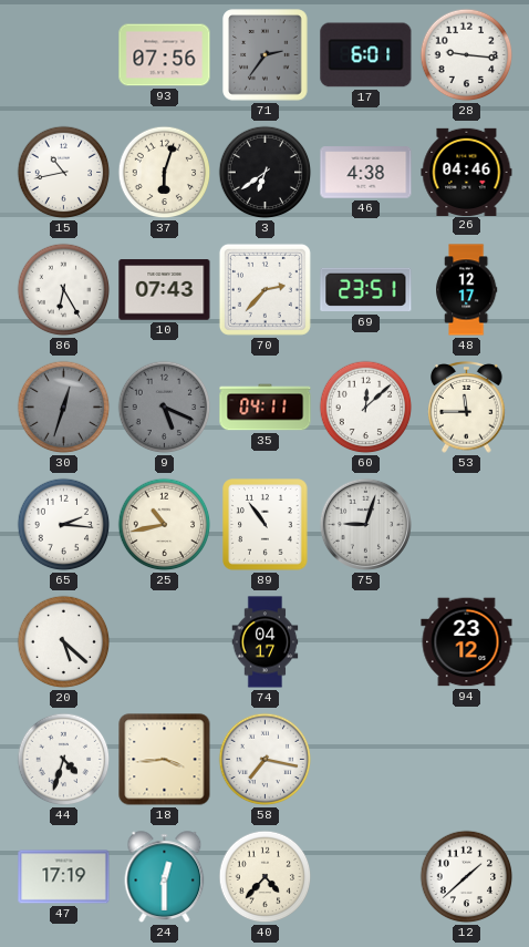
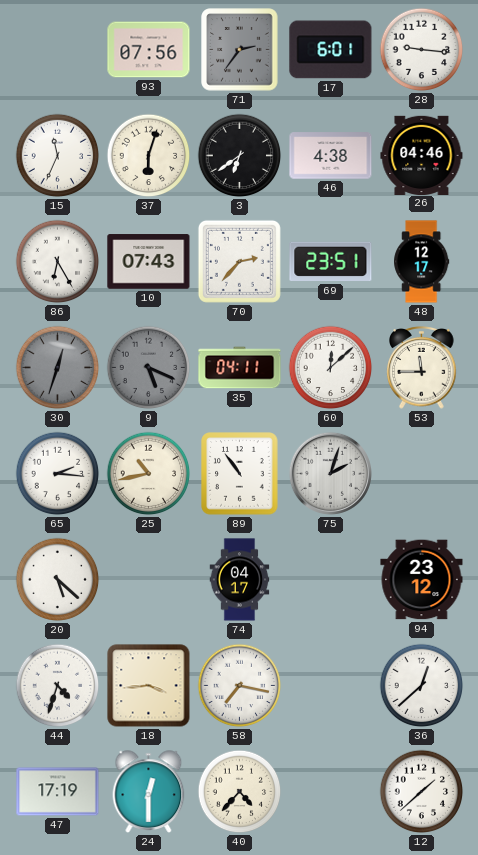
15: 10:43 -> 11:34
75: 9:03 -> 2:03
36: none -> 12:38
